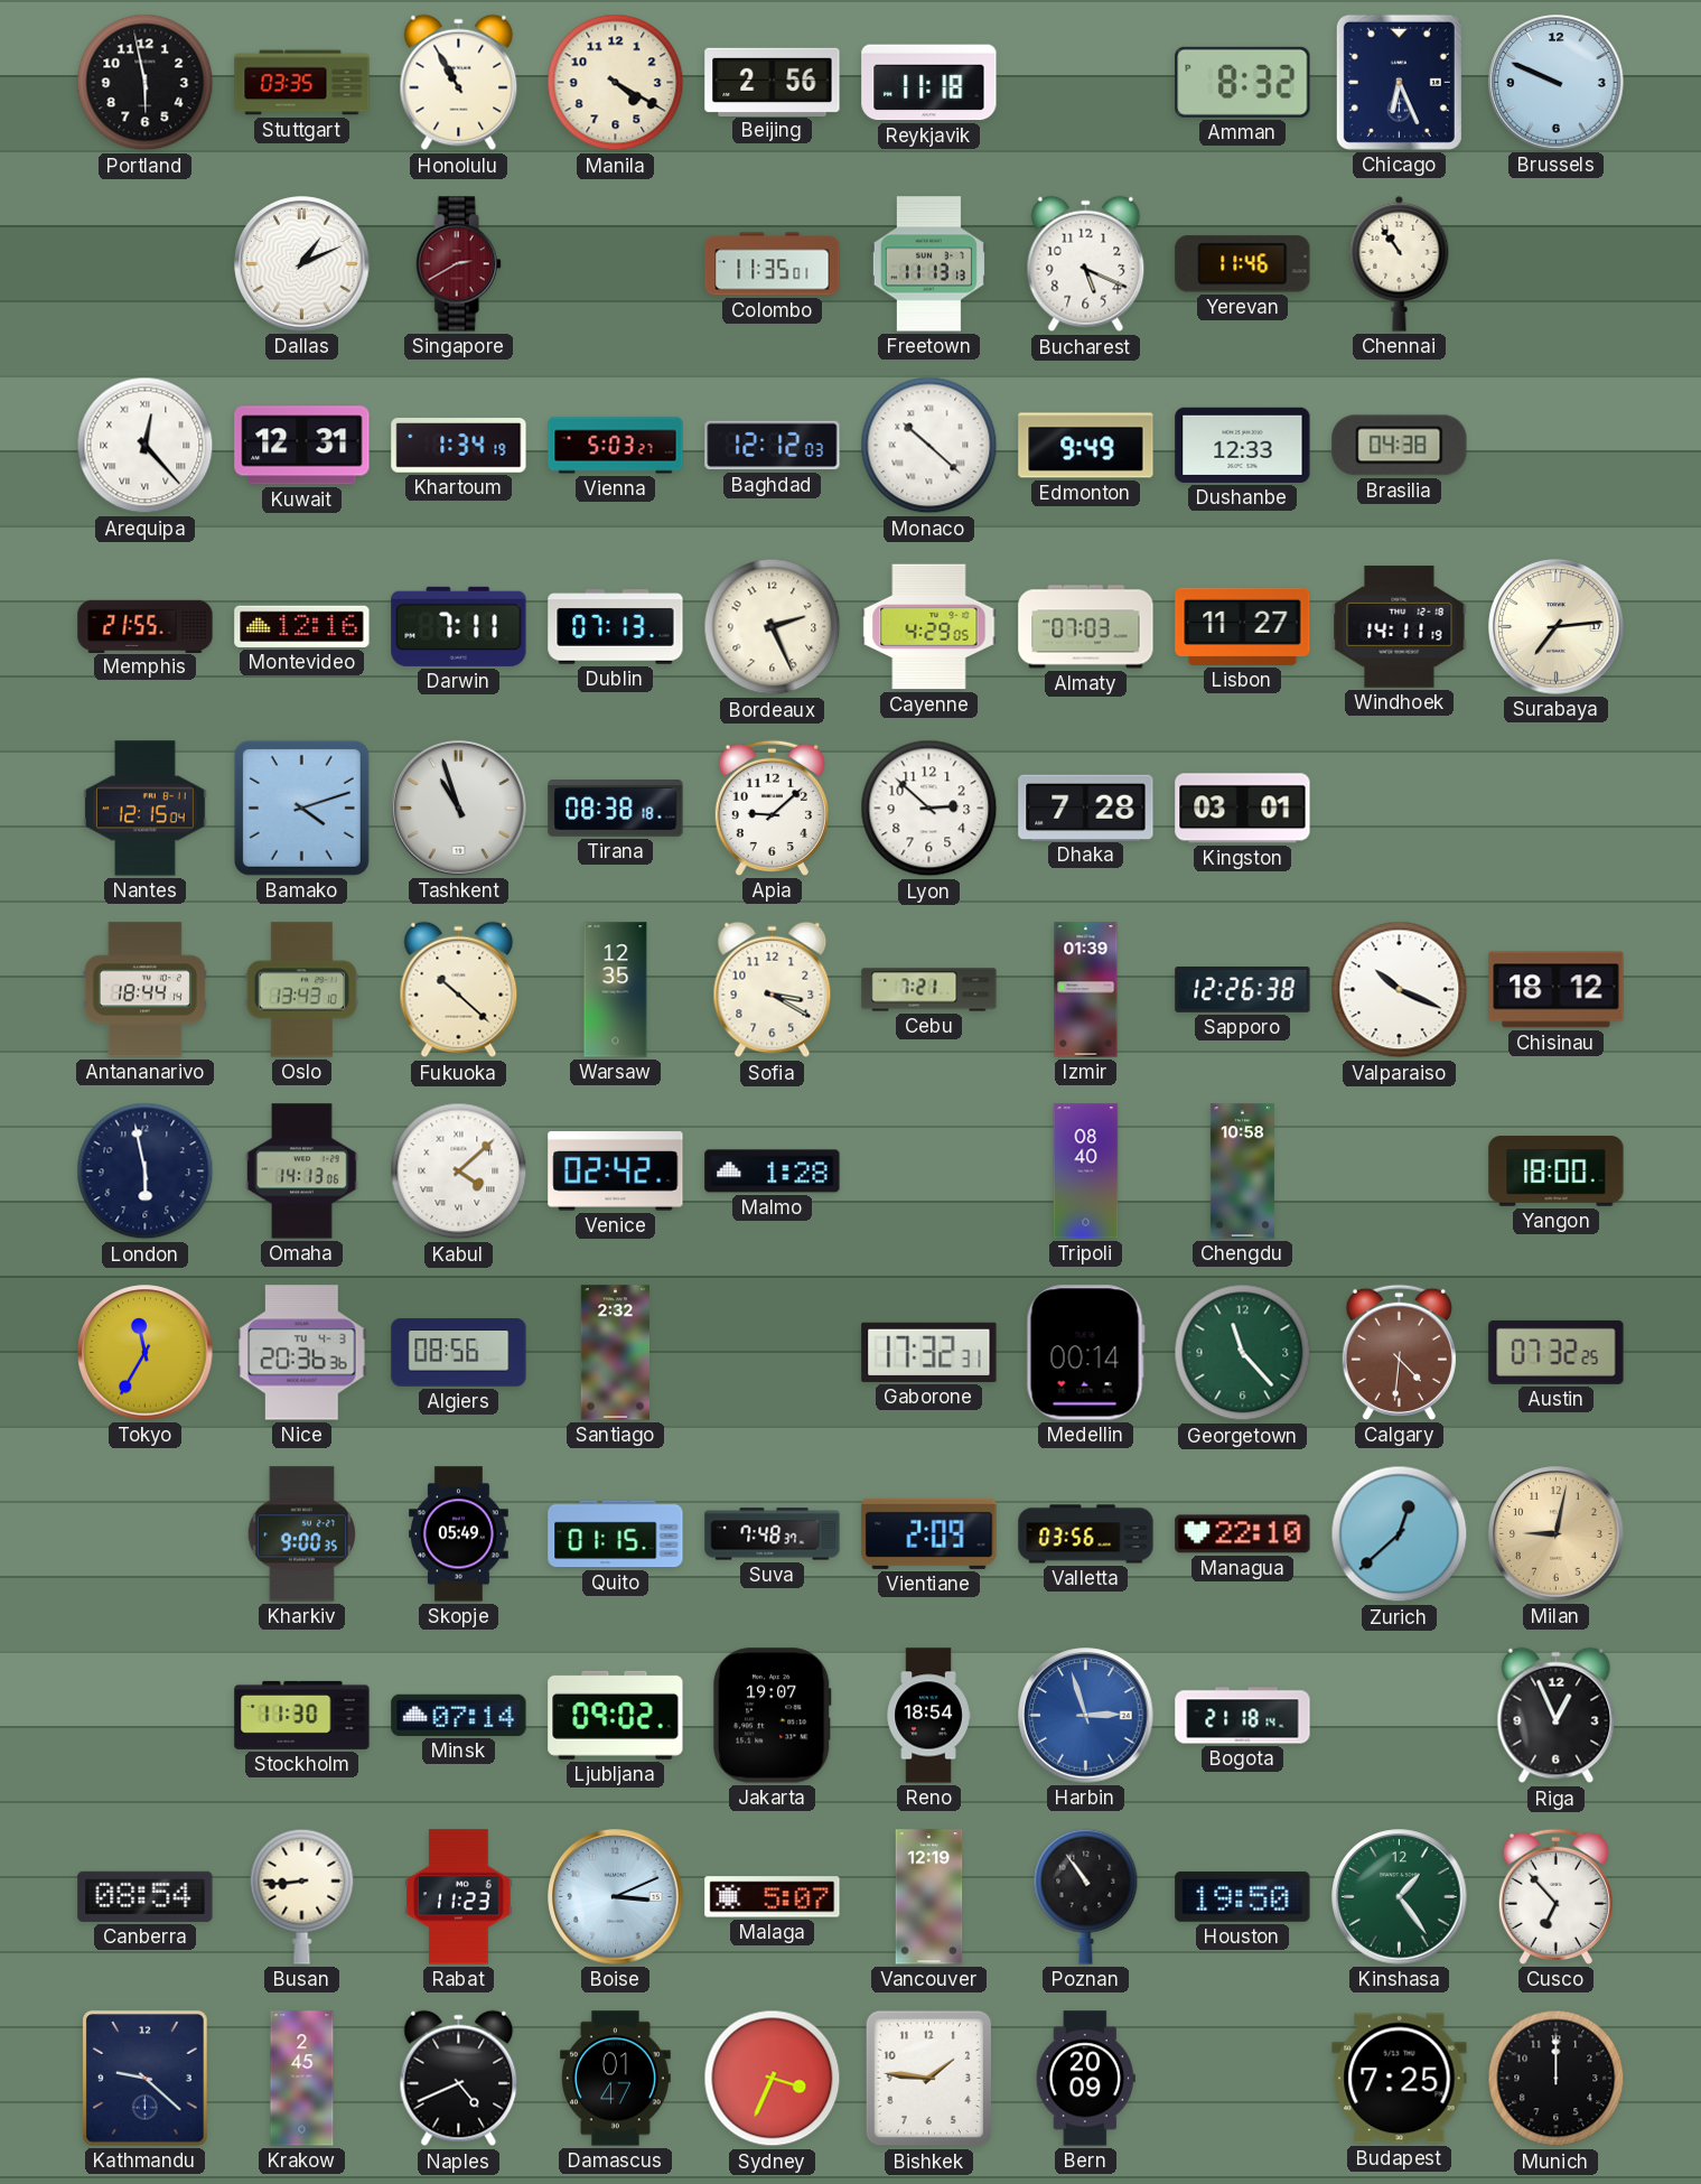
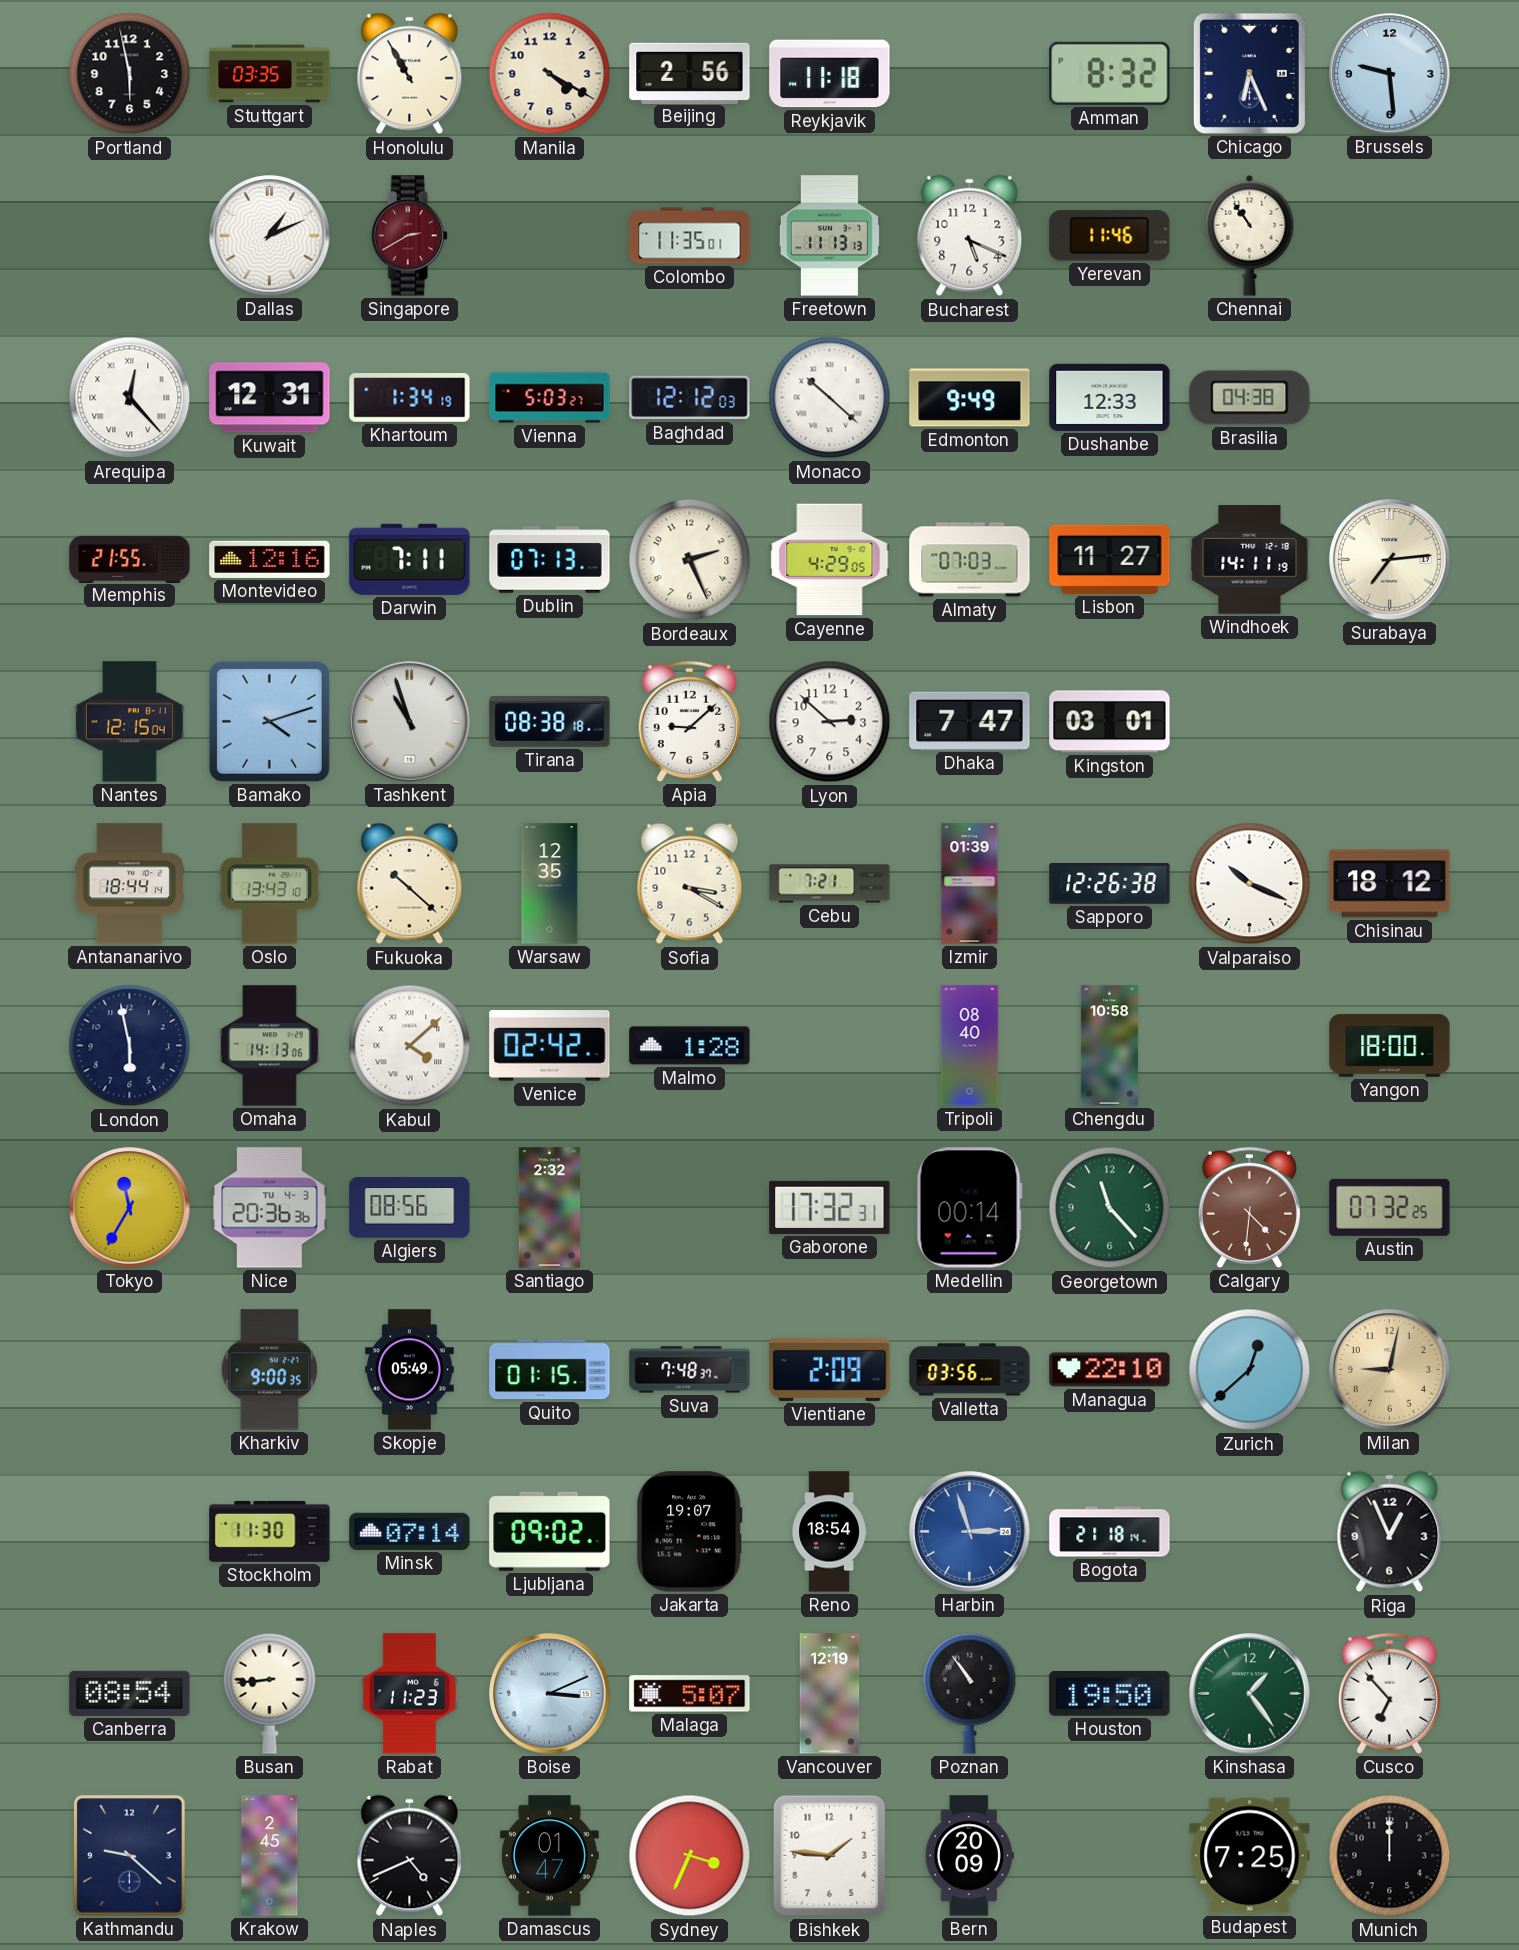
Brussels: 9:49 -> 9:29
Dhaka: 7:28 -> 7:47
